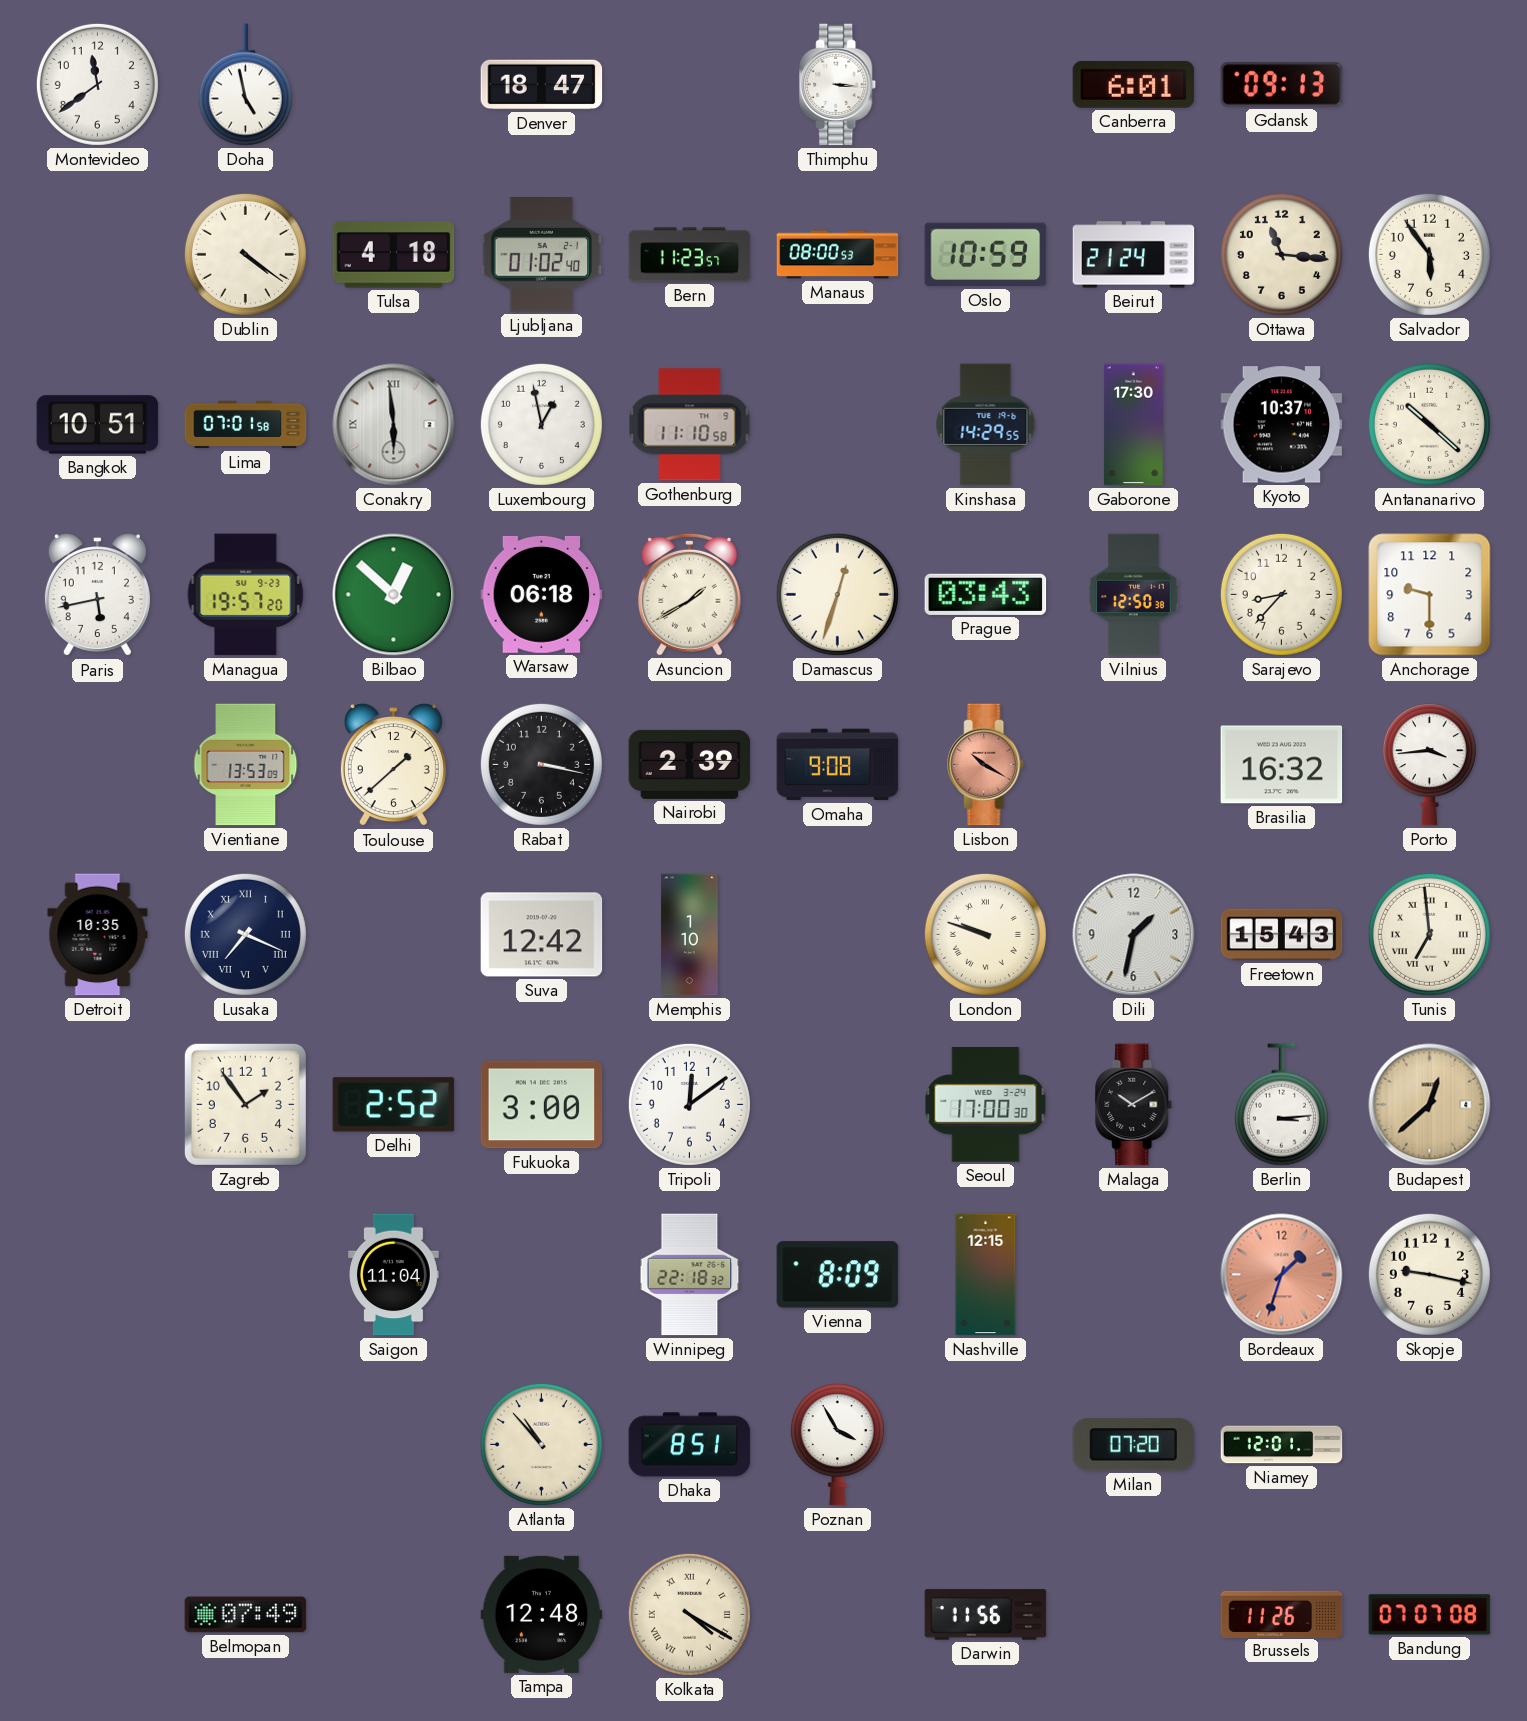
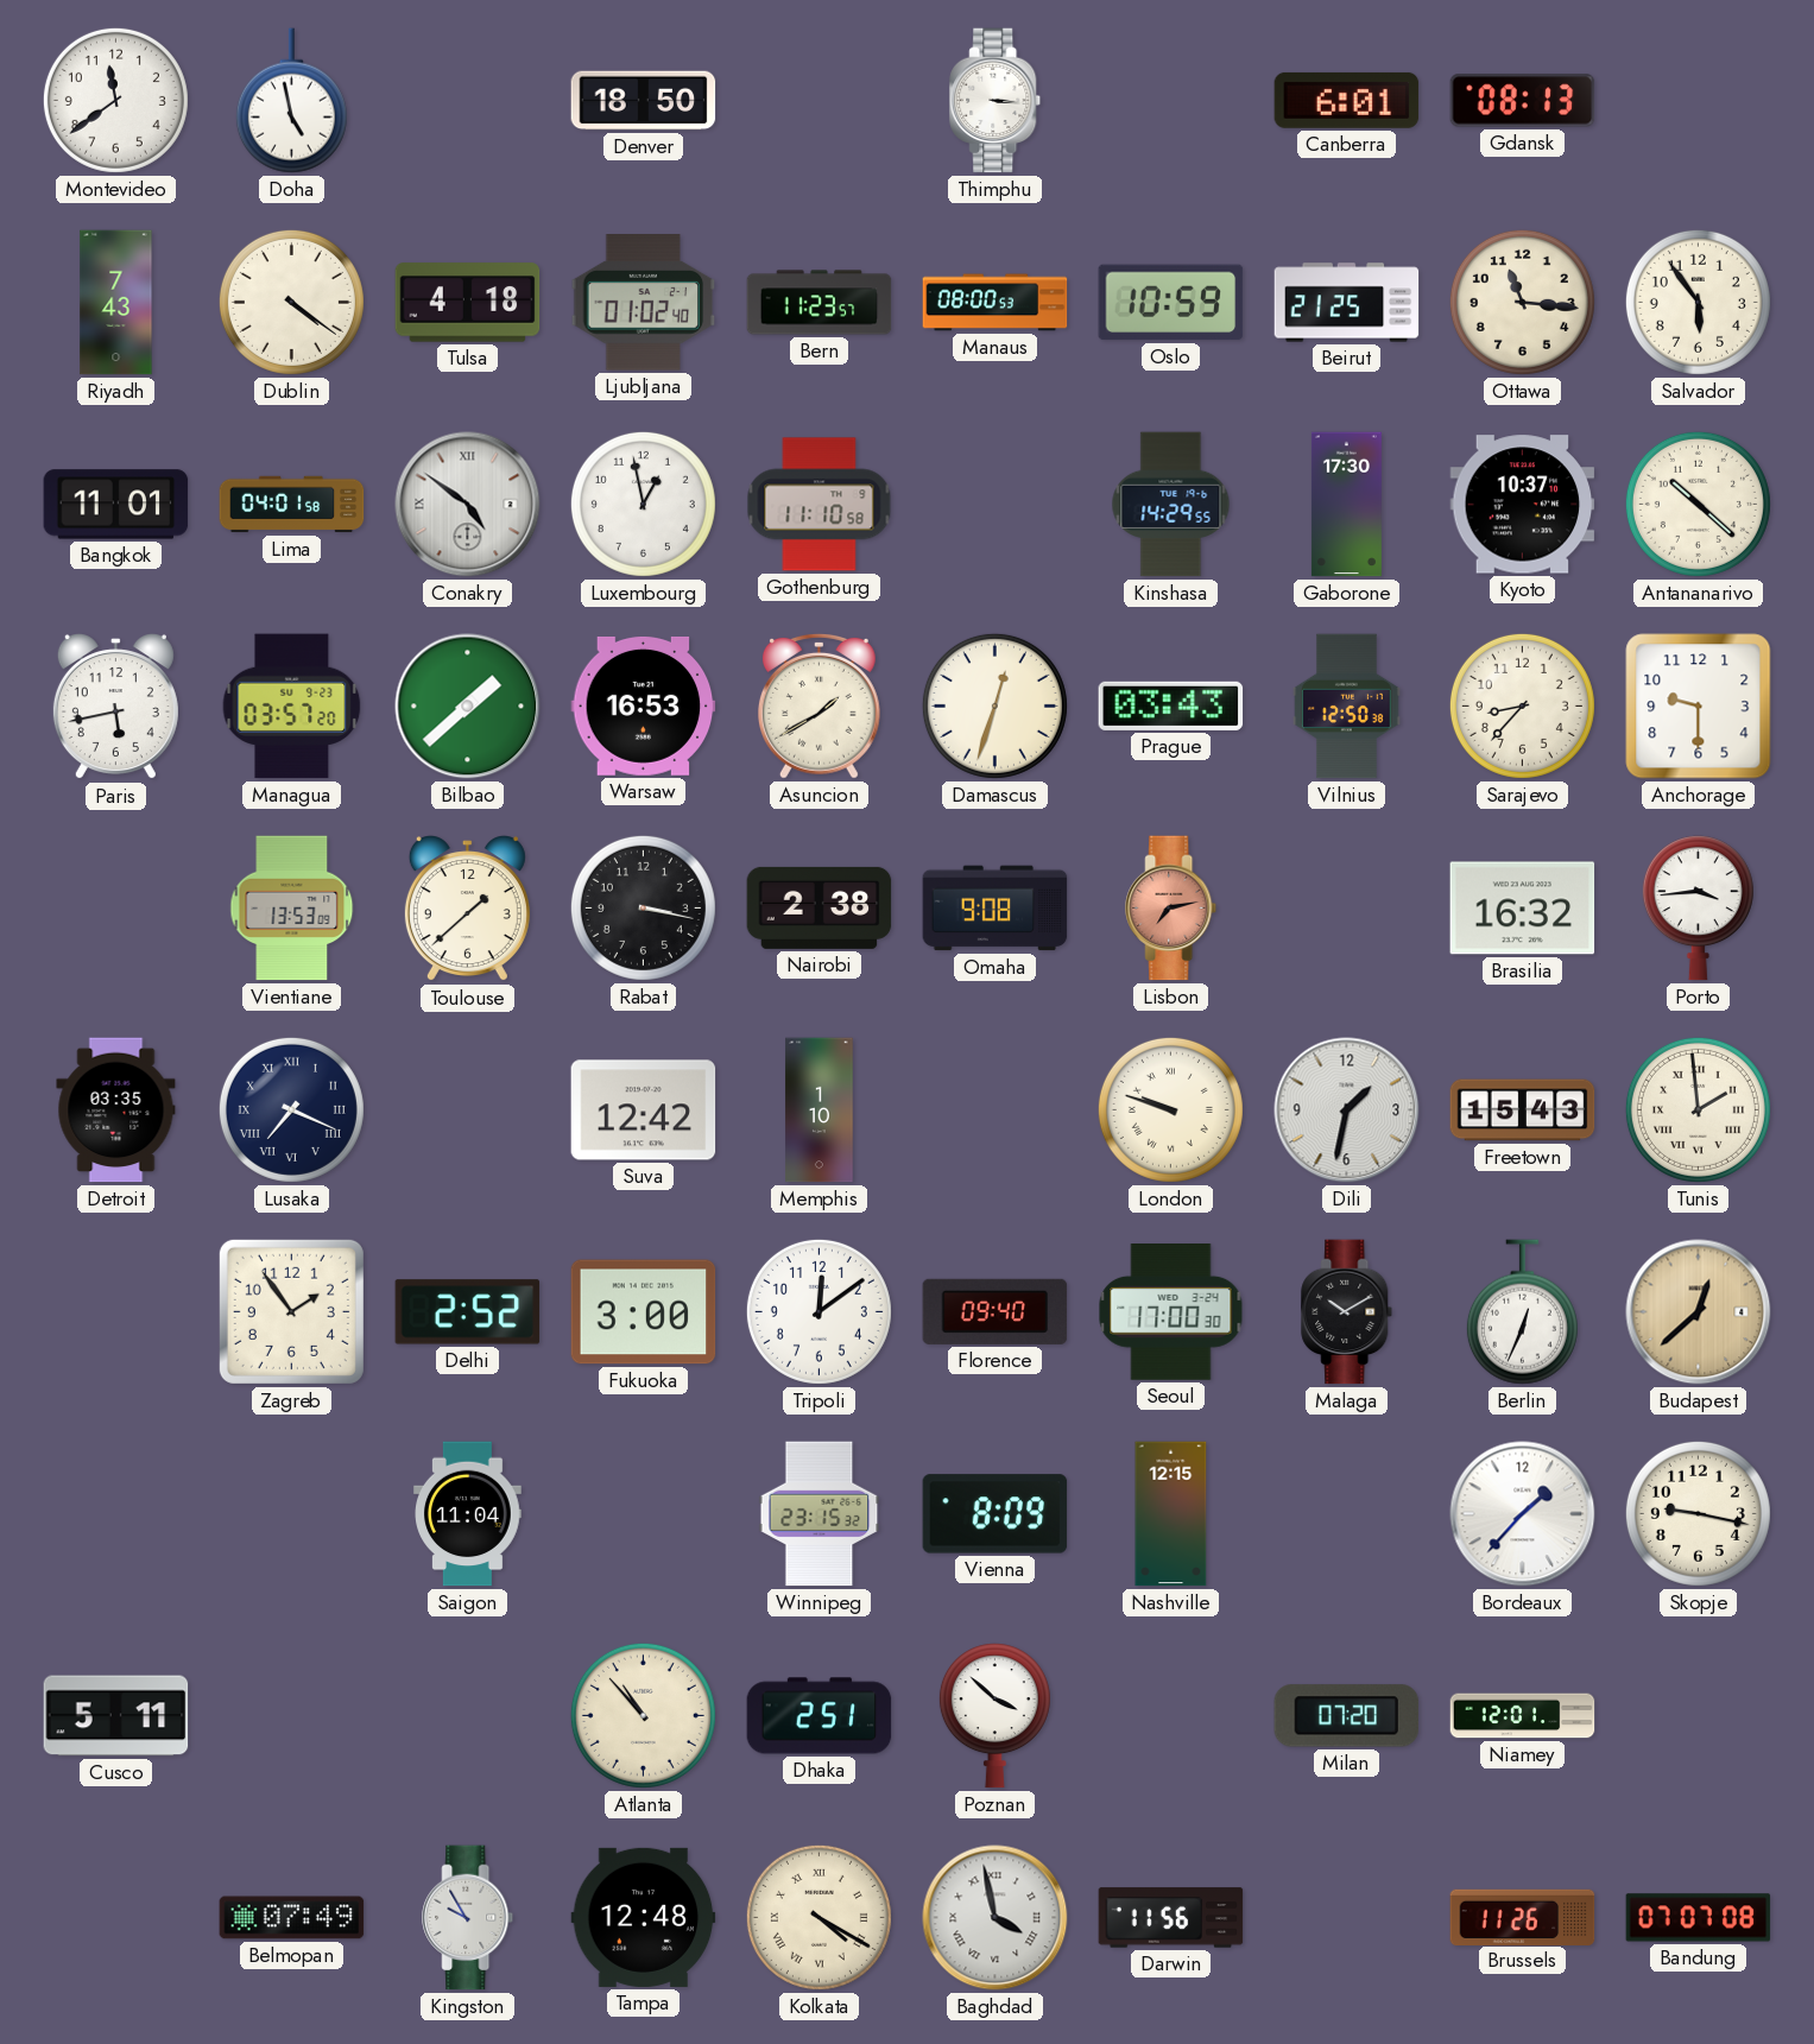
Denver: 18:47 -> 18:50
Gdansk: 09:13 -> 08:13
Riyadh: none -> 7:43
Beirut: 21:24 -> 21:25
Bangkok: 10:51 -> 11:01
Lima: 07:01 -> 04:01
Conakry: 5:59 -> 4:51
Managua: 19:57 -> 03:57
Bilbao: 12:52 -> 1:38
Warsaw: 06:18 -> 16:53
Nairobi: 2:39 -> 2:38
Lisbon: 10:20 -> 7:13
Detroit: 10:35 -> 03:35
Tunis: 6:59 -> 1:59
Florence: none -> 09:40
Berlin: 3:14 -> 12:34
Winnipeg: 22:18 -> 23:15
Bordeaux: 1:33 -> 1:37
Bordeaux dial: salmon -> white
Cusco: none -> 5:11
Dhaka: 8:51 -> 2:51
Poznan: 3:55 -> 3:52
Kingston: none -> 9:55
Baghdad: none -> 3:58
